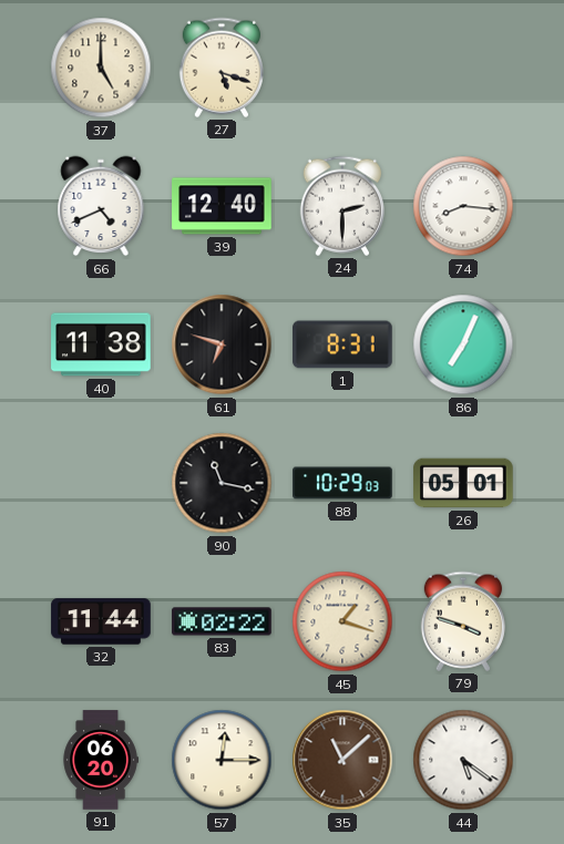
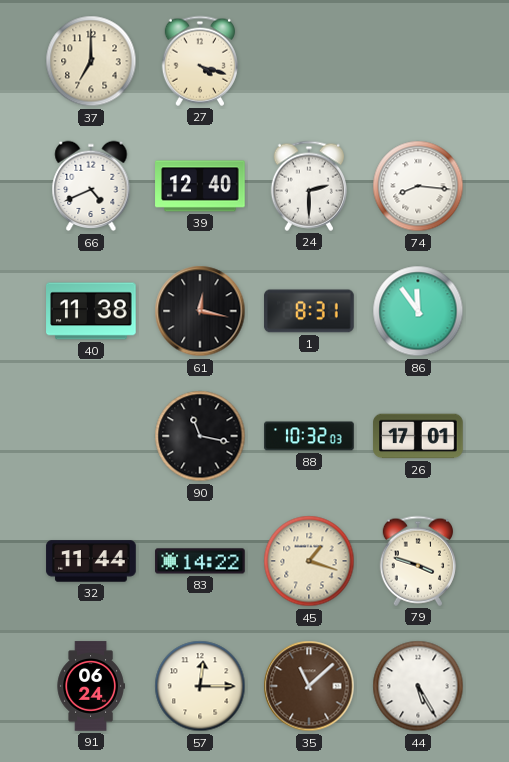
37: 5:00 -> 7:00
27: 5:18 -> 4:18
61: 6:48 -> 12:17
86: 7:04 -> 11:54
88: 10:29 -> 10:32
26: 05:01 -> 17:01
83: 02:22 -> 14:22
91: 06:20 -> 06:24
44: 5:21 -> 5:25
